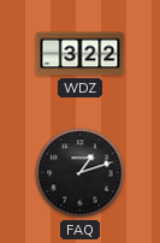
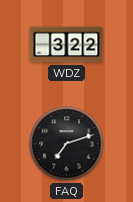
FAQ: 1:12 -> 7:12
